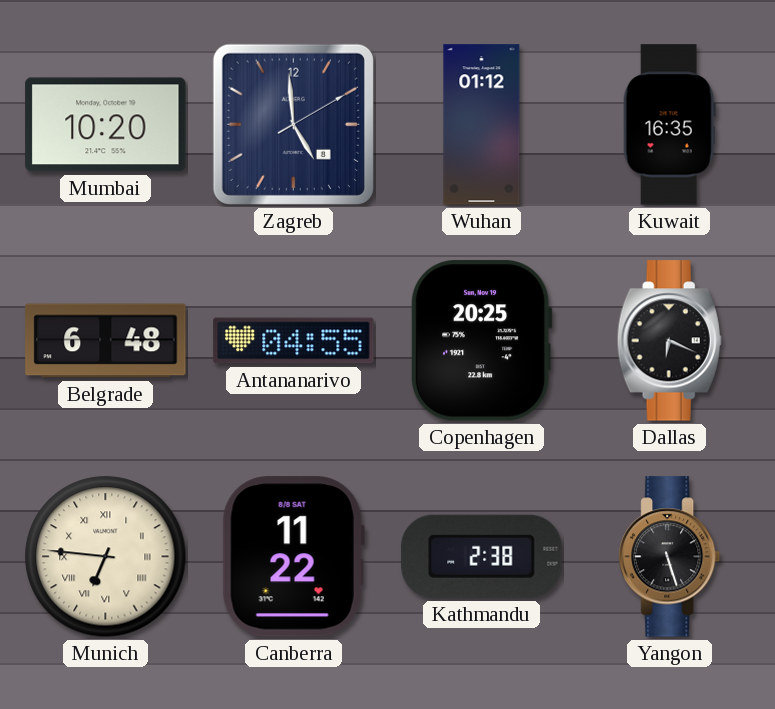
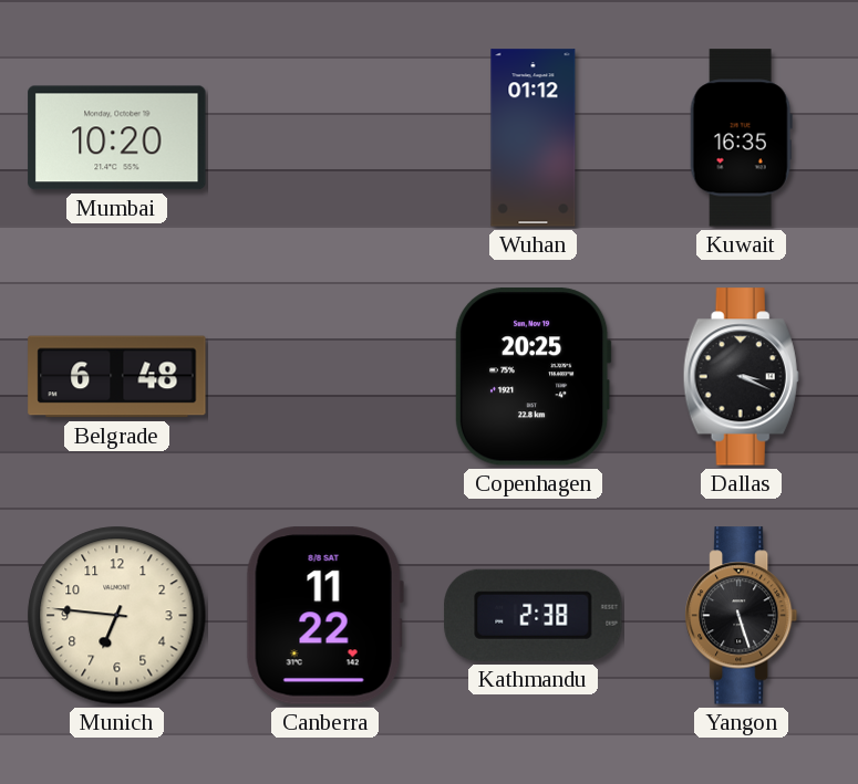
Zagreb: 4:59 -> none
Antananarivo: 04:55 -> none
Dallas: 6:19 -> 3:19
Munich numerals: Roman -> Arabic
